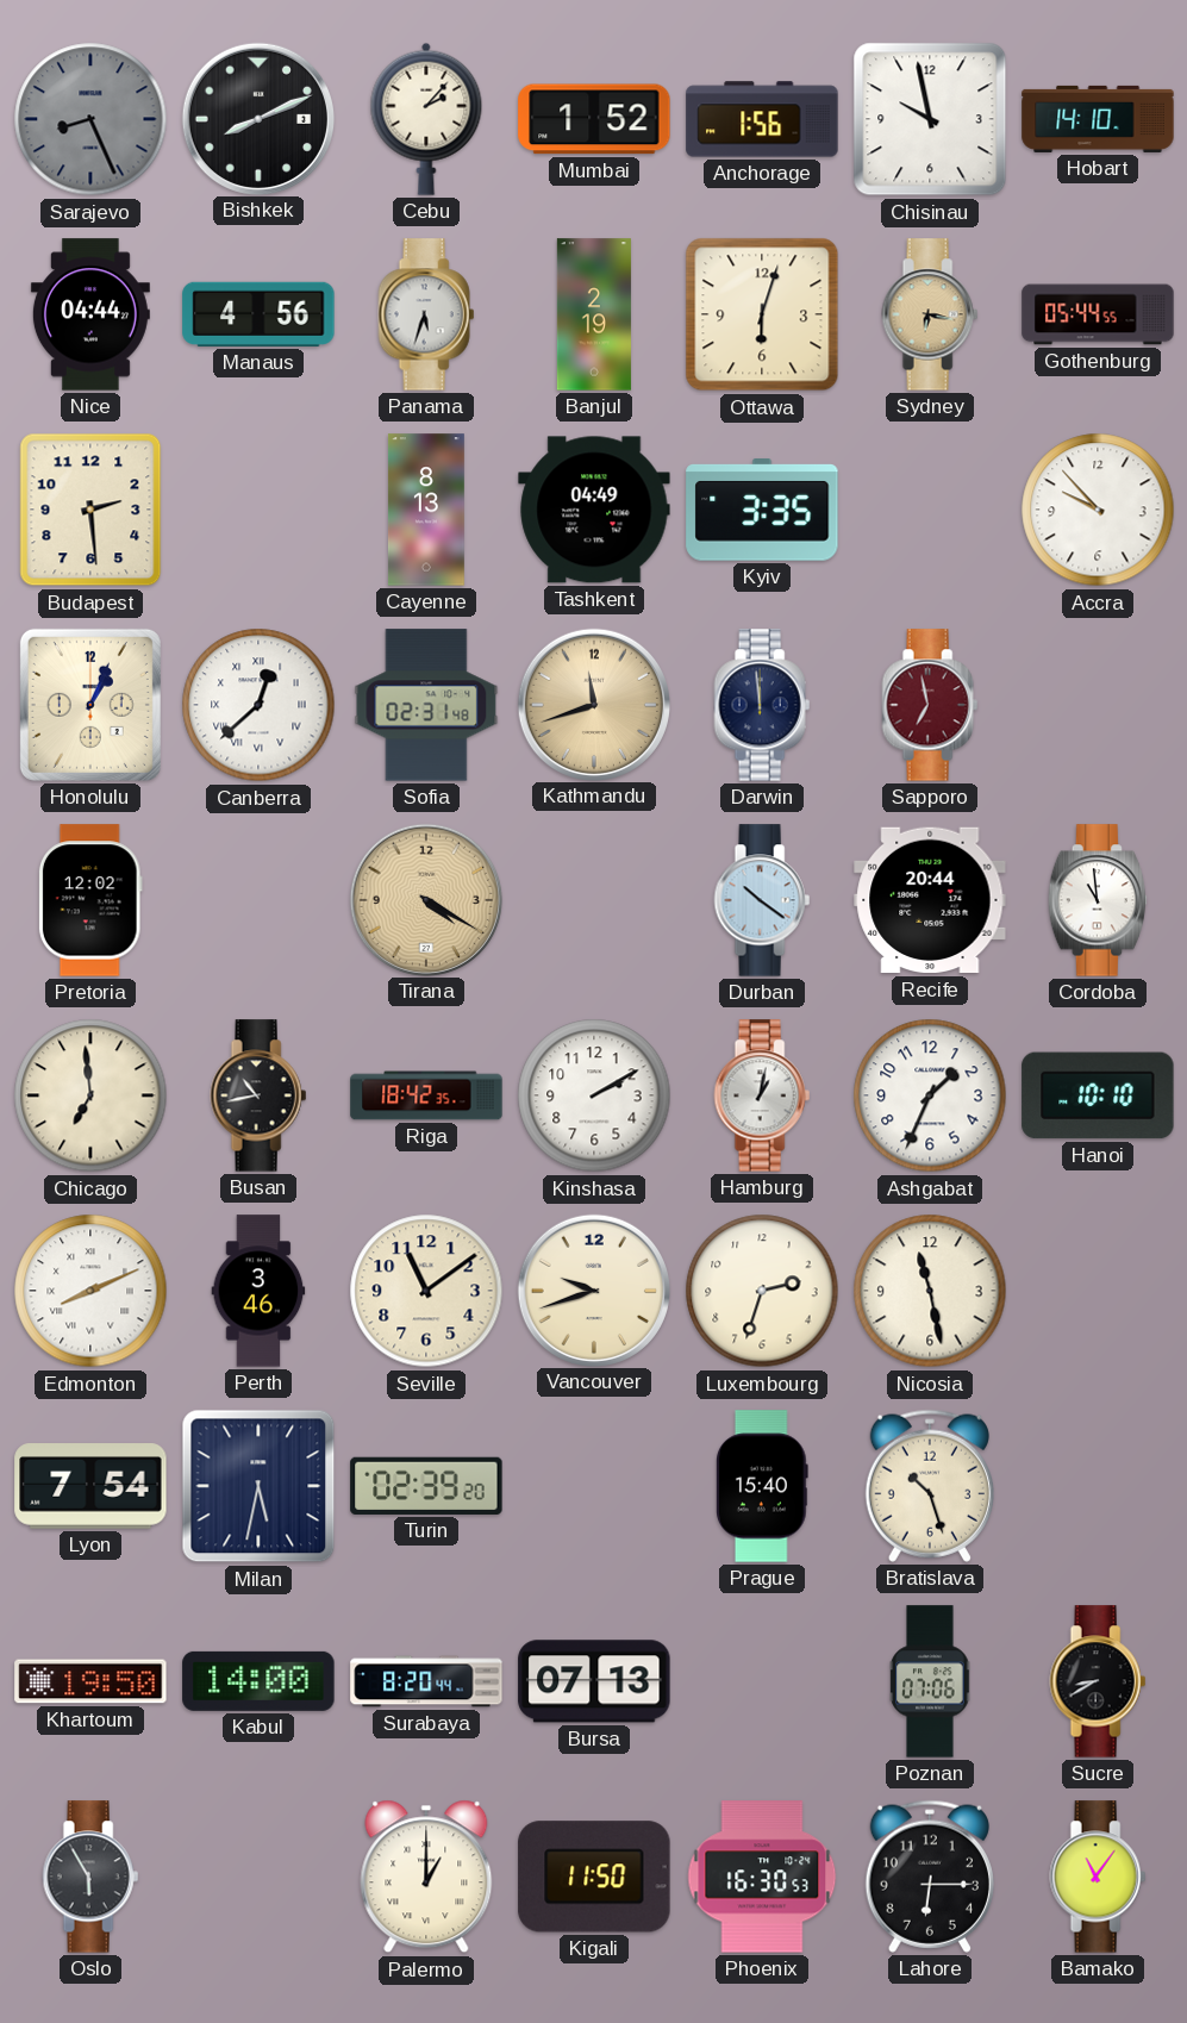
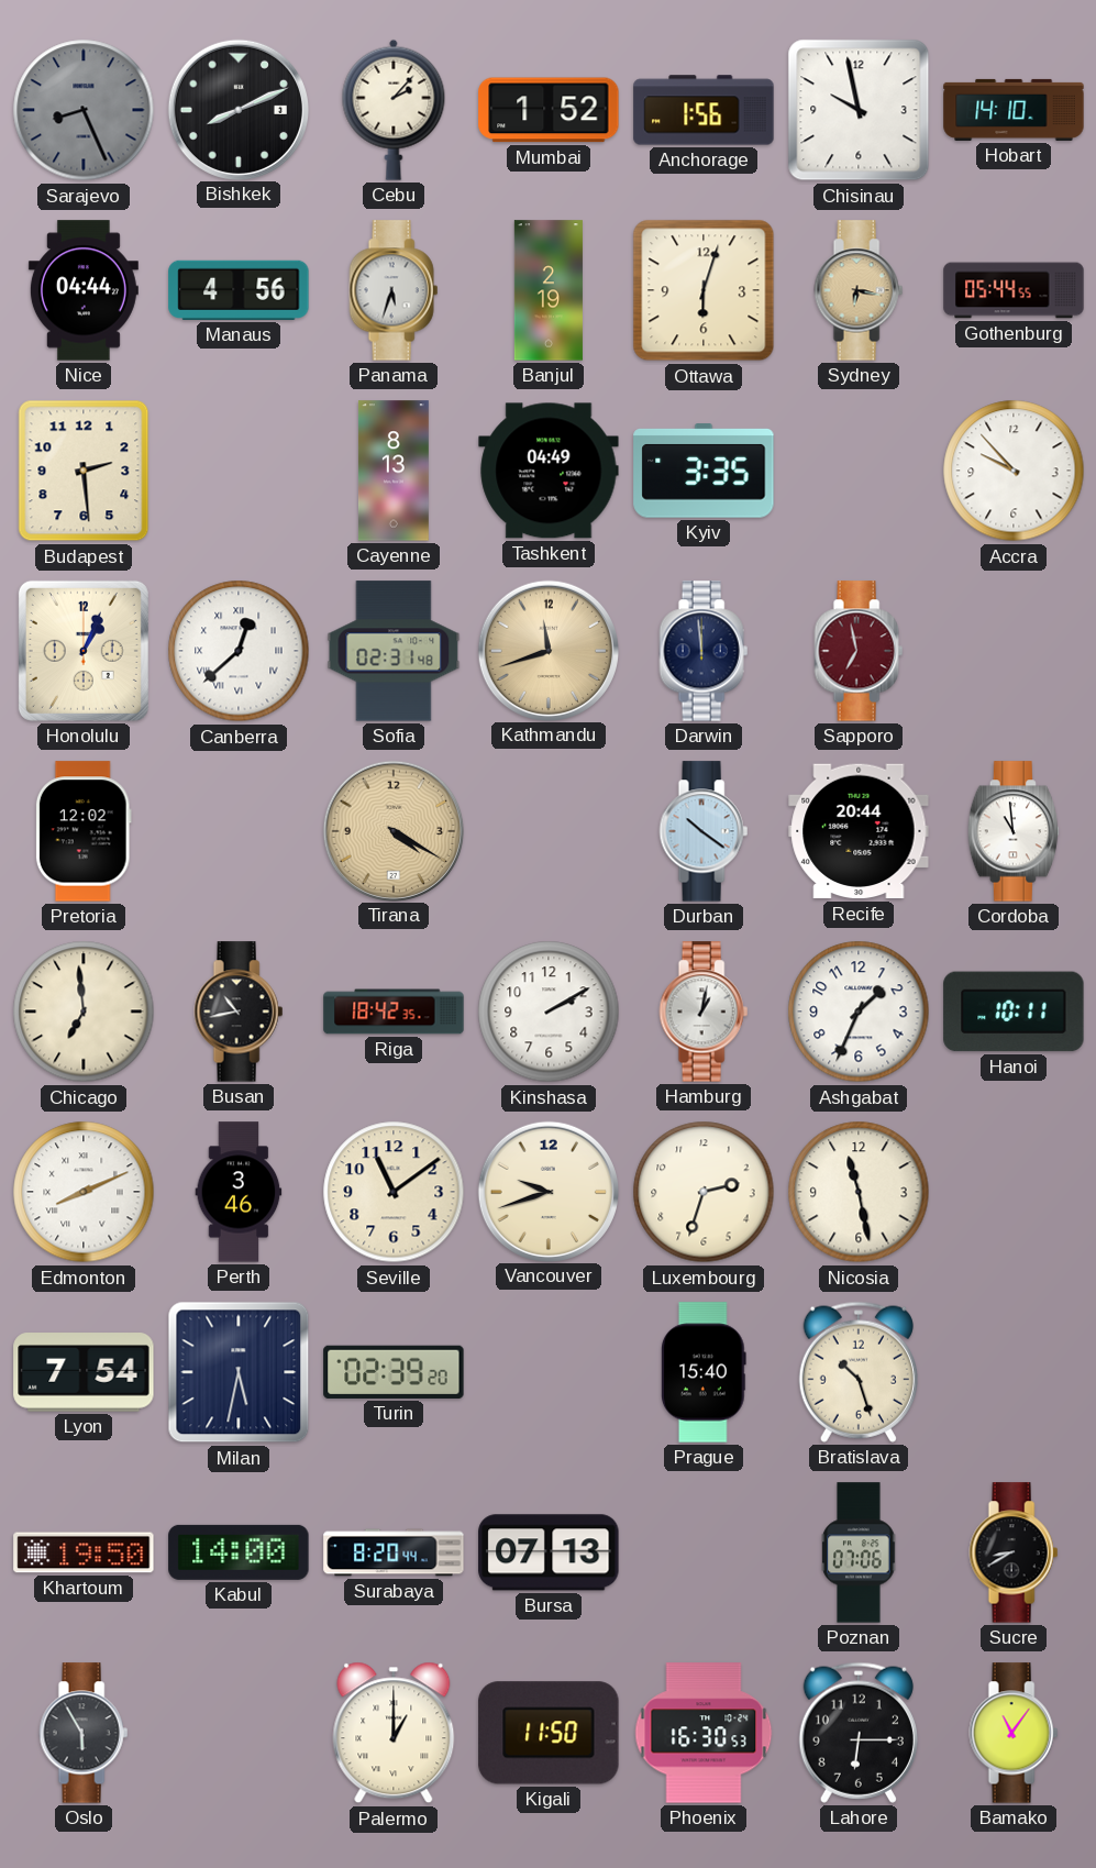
Hanoi: 10:10 -> 10:11
